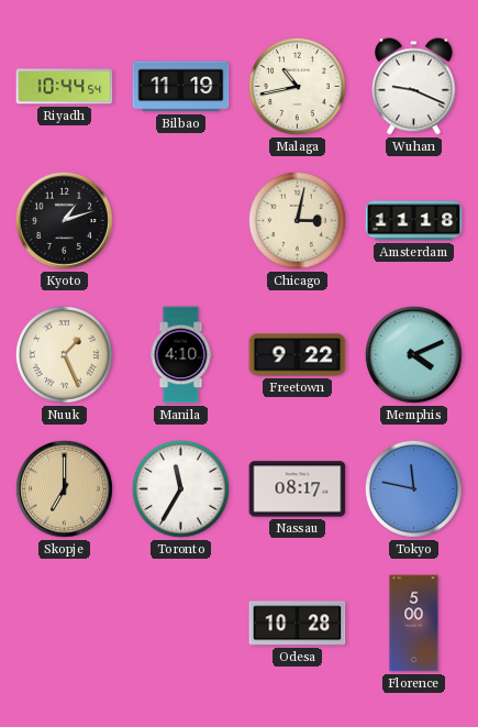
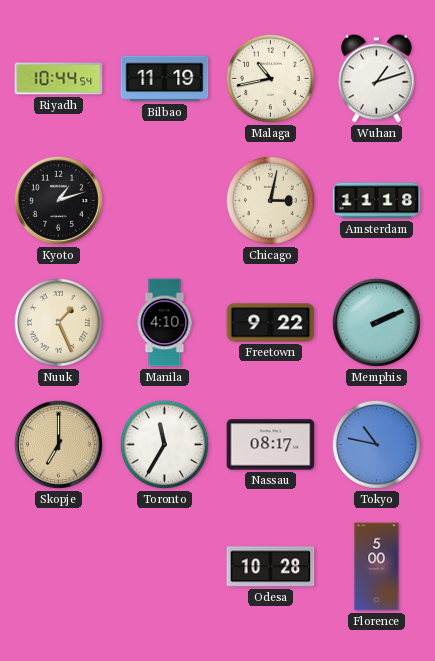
Wuhan: 9:19 -> 1:12
Memphis: 4:11 -> 2:11
Tokyo: 11:47 -> 10:47
